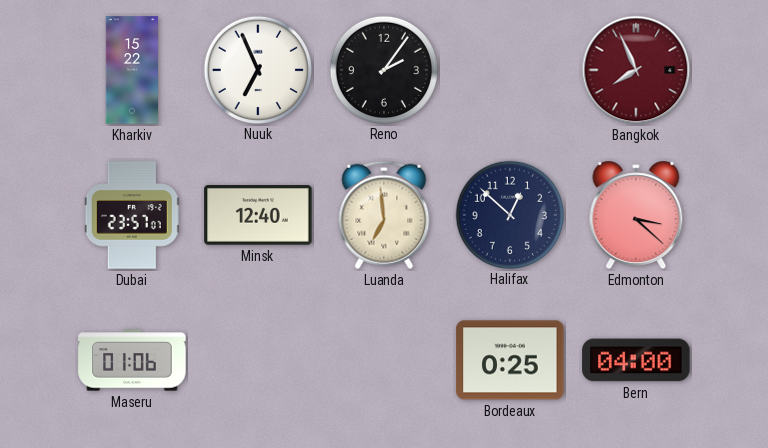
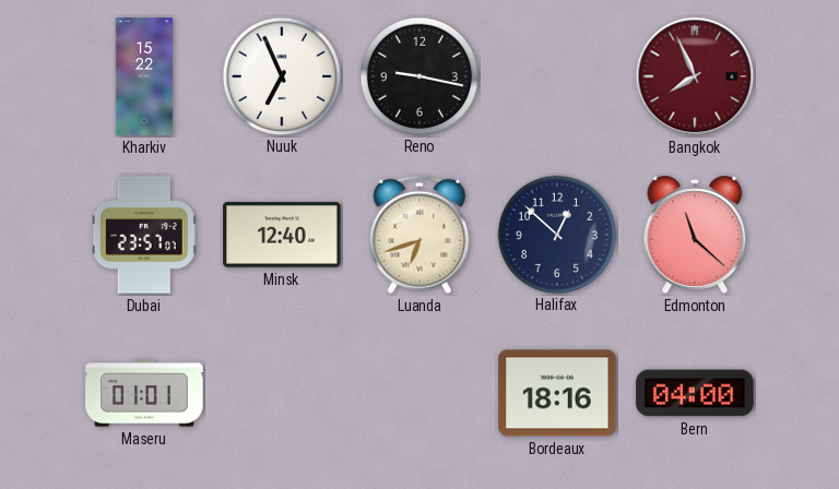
Reno: 2:06 -> 9:17
Luanda: 6:59 -> 6:42
Edmonton: 3:22 -> 11:22
Maseru: 01:06 -> 01:01
Bordeaux: 0:25 -> 18:16
